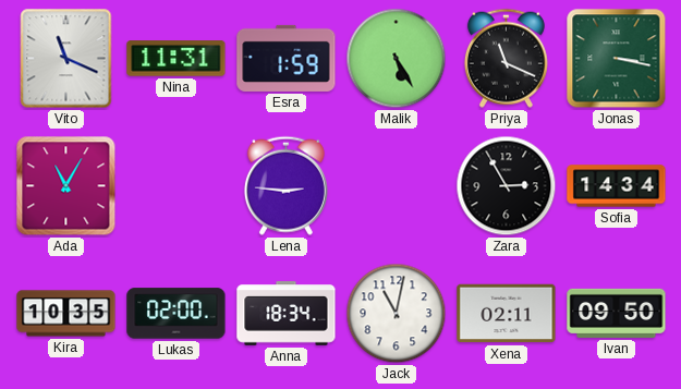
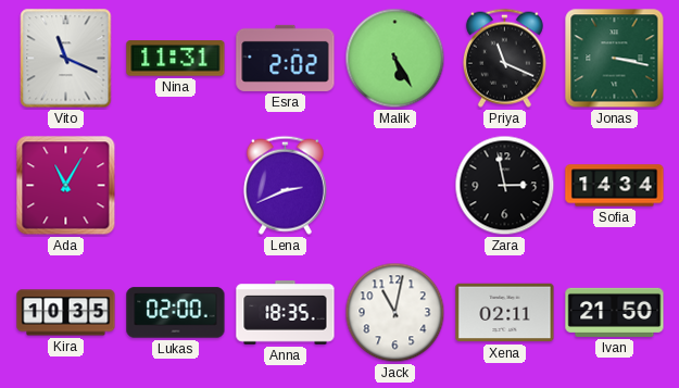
Esra: 1:59 -> 2:02
Lena: 2:46 -> 2:41
Zara: 2:55 -> 2:58
Anna: 18:34 -> 18:35
Ivan: 09:50 -> 21:50
